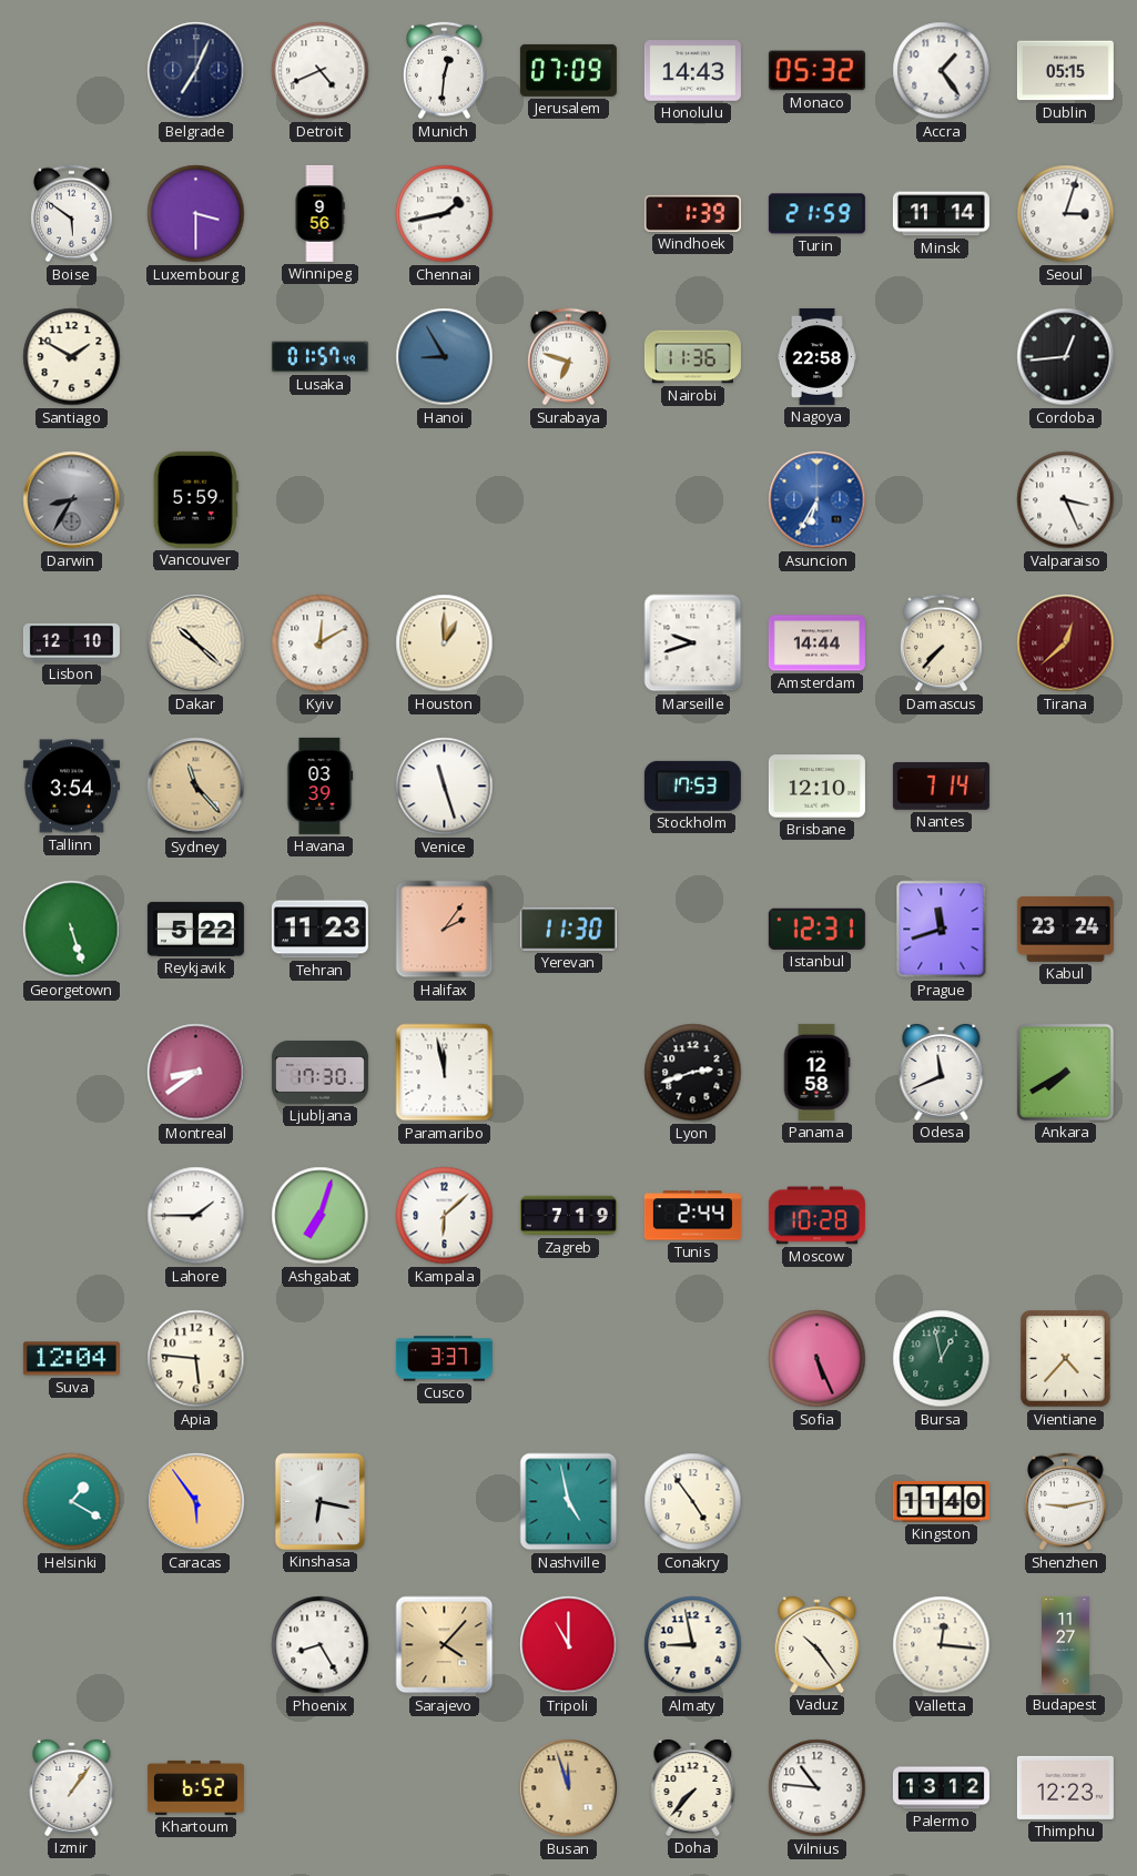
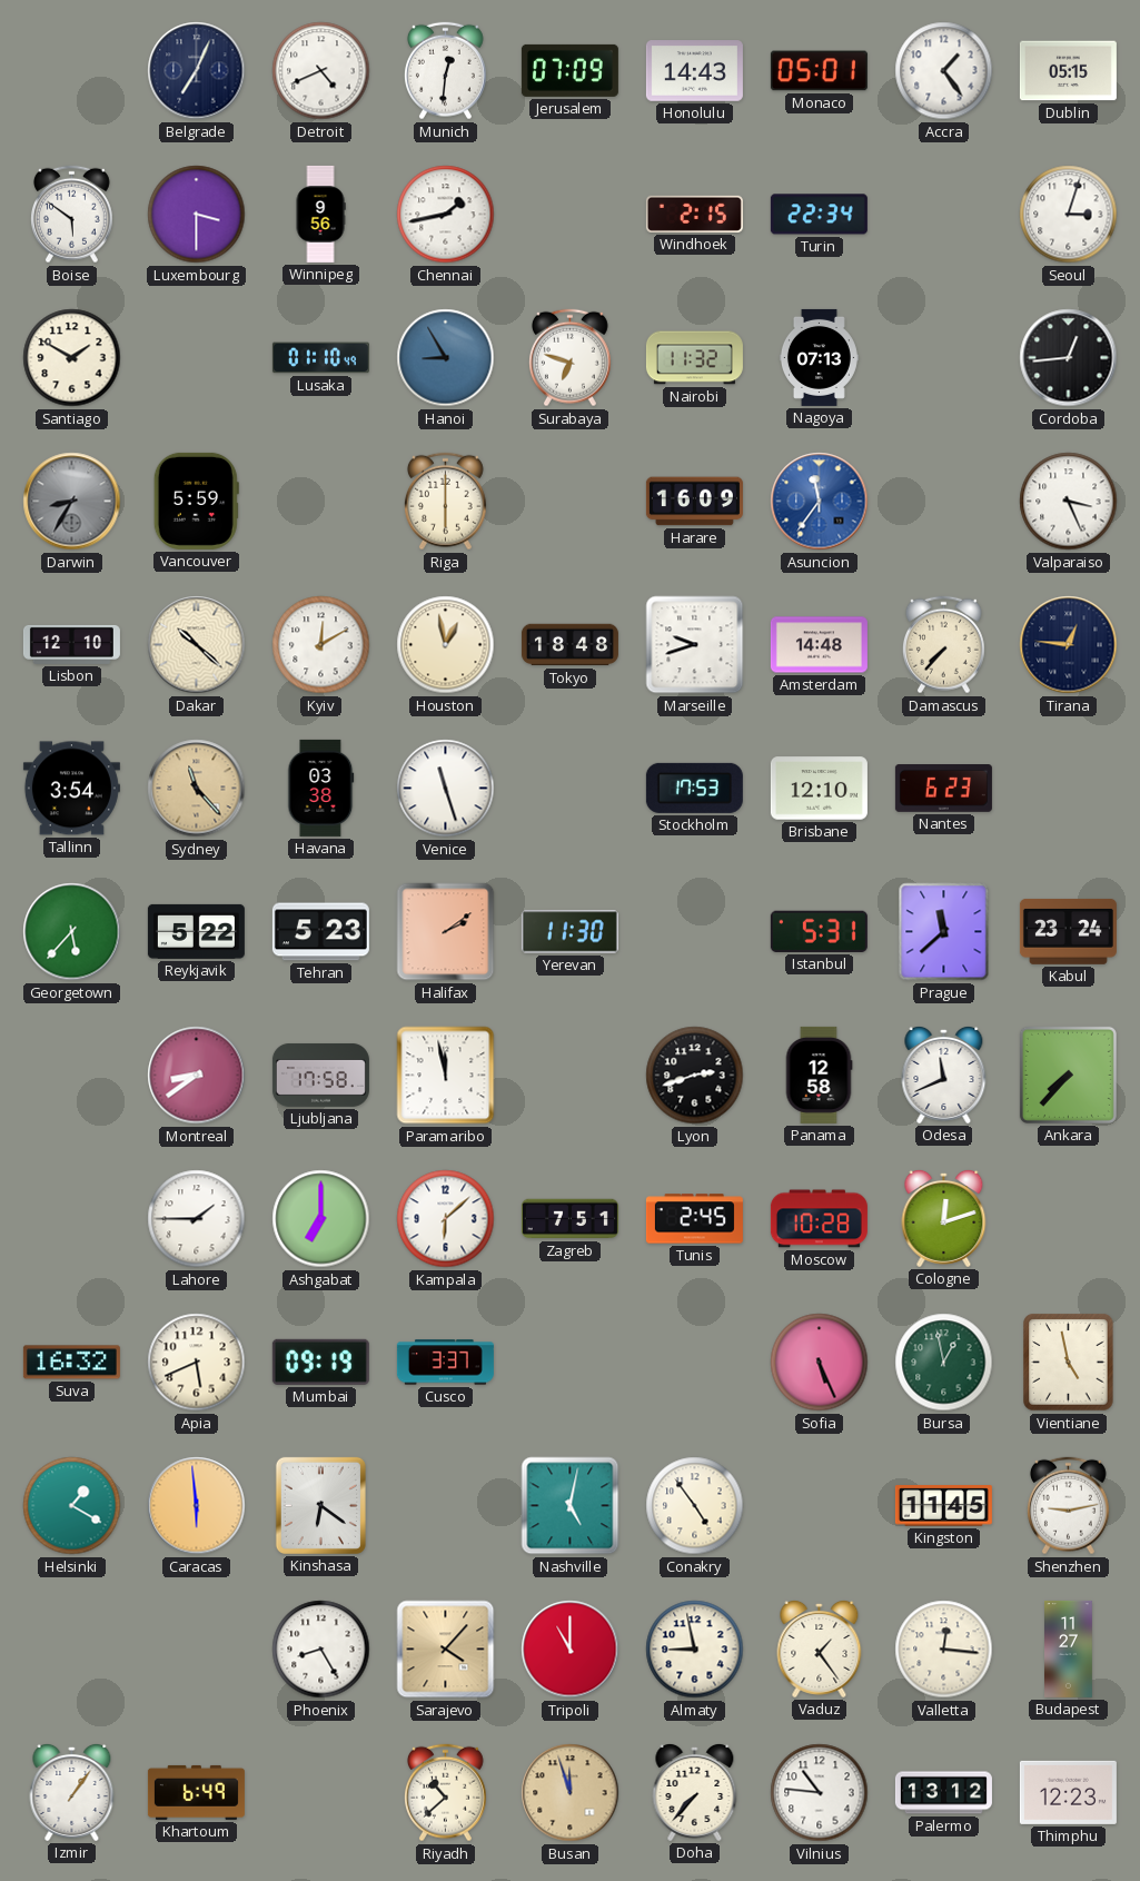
Monaco: 05:32 -> 05:01
Windhoek: 1:39 -> 2:15
Turin: 21:59 -> 22:34
Minsk: 11:14 -> none
Lusaka: 01:57 -> 01:10
Nairobi: 11:36 -> 11:32
Nagoya: 22:58 -> 07:13
Riga: none -> 6:00
Harare: none -> 16:09
Asuncion: 6:35 -> 11:36
Houston: 1:00 -> 12:58
Tokyo: none -> 18:48
Amsterdam: 14:44 -> 14:48
Tirana: 12:38 -> 12:46
Tirana dial: burgundy -> navy
Havana: 03:39 -> 03:38
Nantes: 7:14 -> 6:23
Georgetown: 5:27 -> 5:37
Tehran: 11:23 -> 5:23
Halifax: 2:06 -> 2:09
Istanbul: 12:31 -> 5:31
Prague: 11:42 -> 11:38
Ljubljana: 17:30 -> 17:58
Ankara: 7:40 -> 7:37
Ashgabat: 7:03 -> 7:00
Zagreb: 7:19 -> 7:51
Tunis: 2:44 -> 2:45
Cologne: none -> 12:12
Suva: 12:04 -> 16:32
Apia: 5:46 -> 5:41
Mumbai: none -> 09:19
Vientiane: 4:37 -> 4:58
Caracas: 5:54 -> 5:59
Kinshasa: 6:17 -> 6:21
Nashville: 4:58 -> 5:02
Kingston: 11:40 -> 11:45
Vaduz: 10:24 -> 1:24
Khartoum: 6:52 -> 6:49
Riyadh: none -> 10:38
